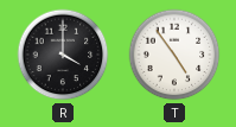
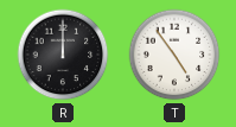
R: 4:00 -> 12:00
